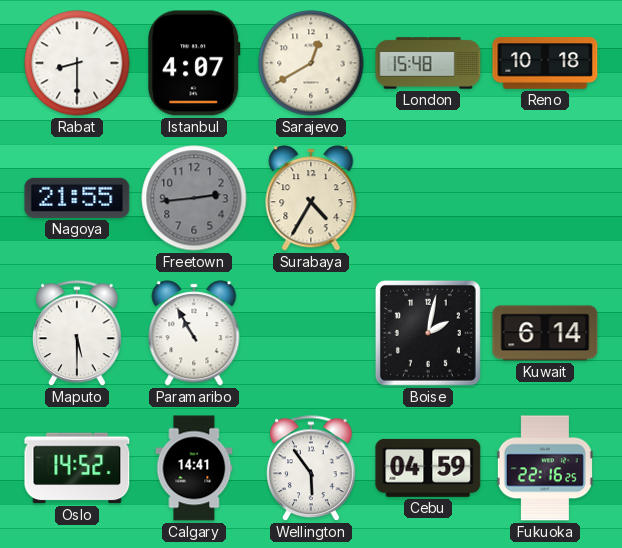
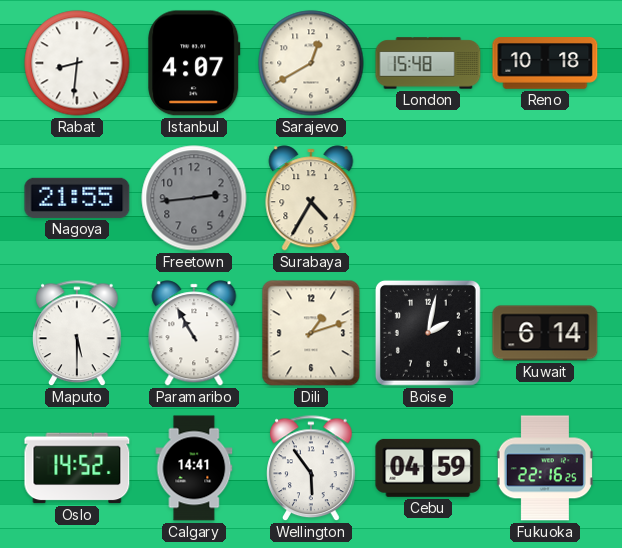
Rabat: 8:30 -> 8:31
Dili: none -> 1:12
